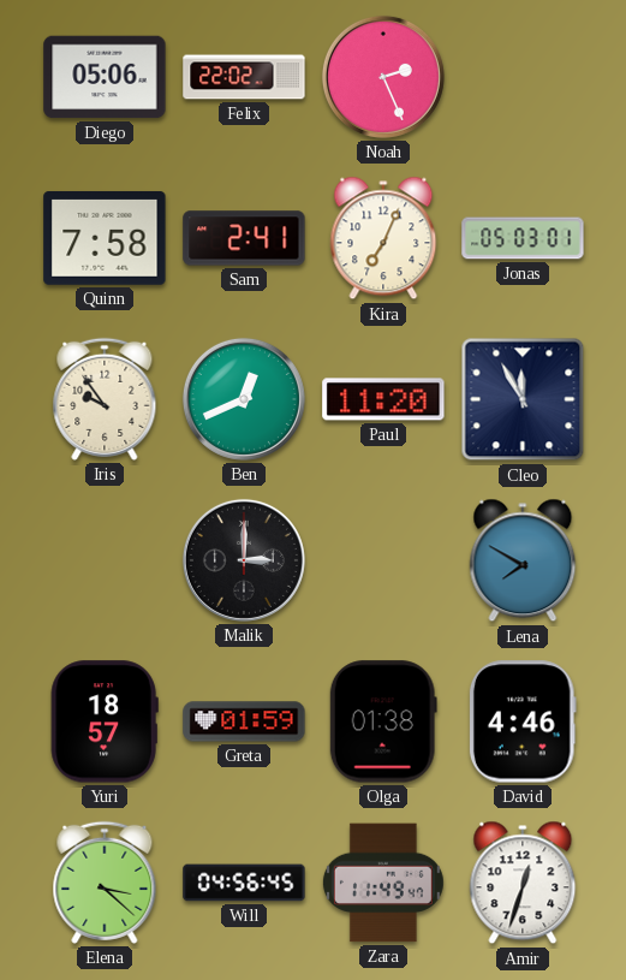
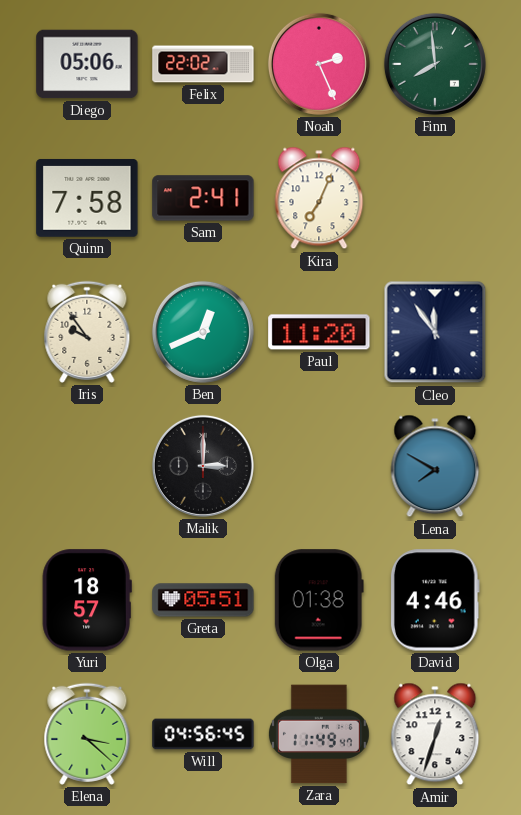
Finn: none -> 7:59
Jonas: 05:03 -> none
Cleo: 11:55 -> 11:54
Greta: 01:59 -> 05:51
